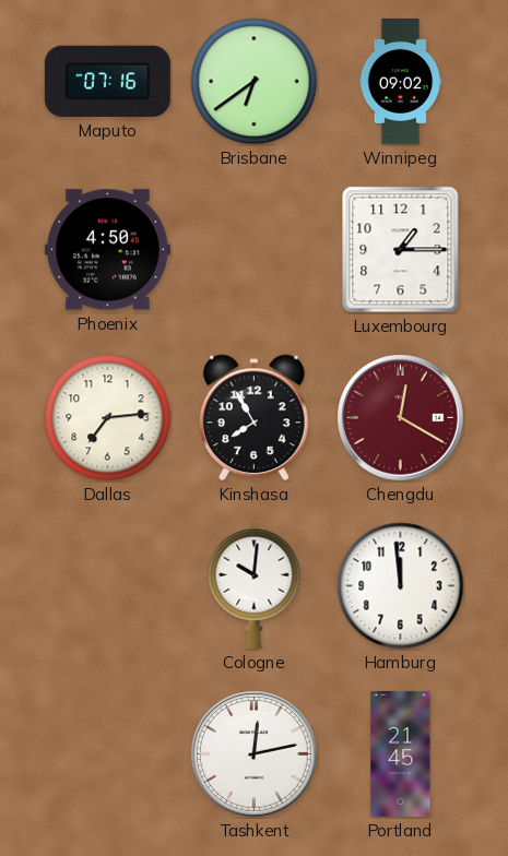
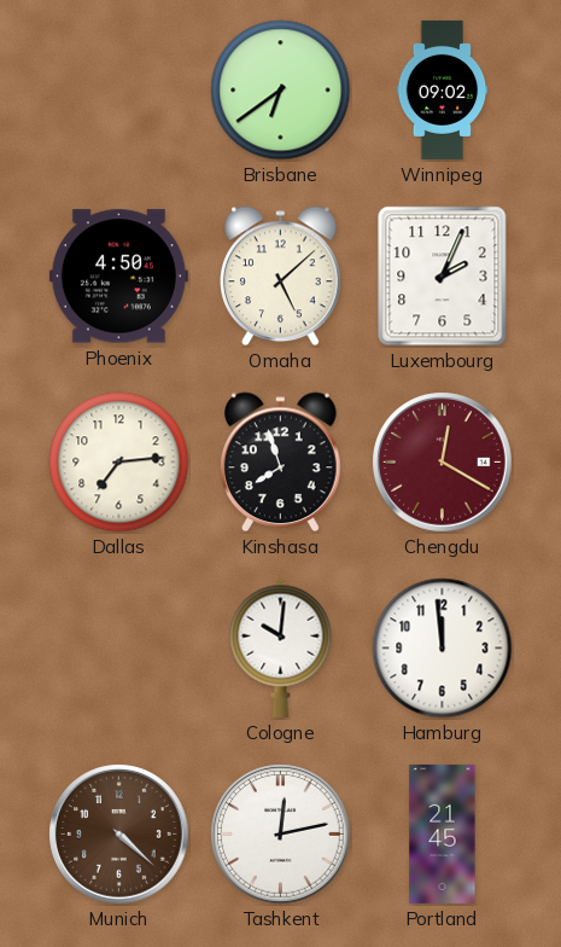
Maputo: 07:16 -> none
Omaha: none -> 5:08
Luxembourg: 1:15 -> 2:04
Kinshasa: 7:55 -> 7:57
Munich: none -> 4:22
